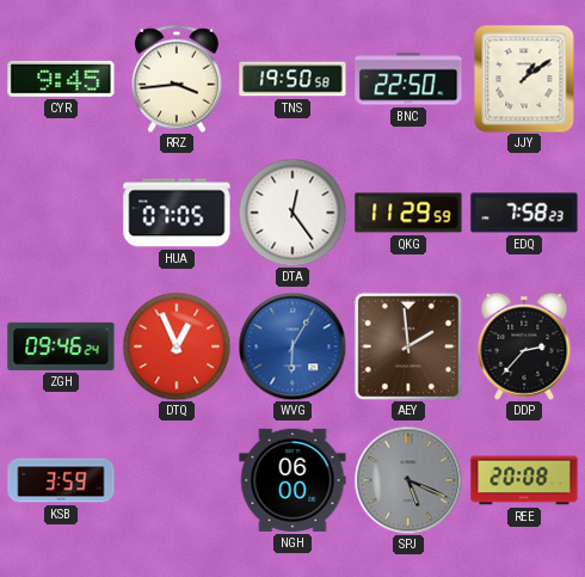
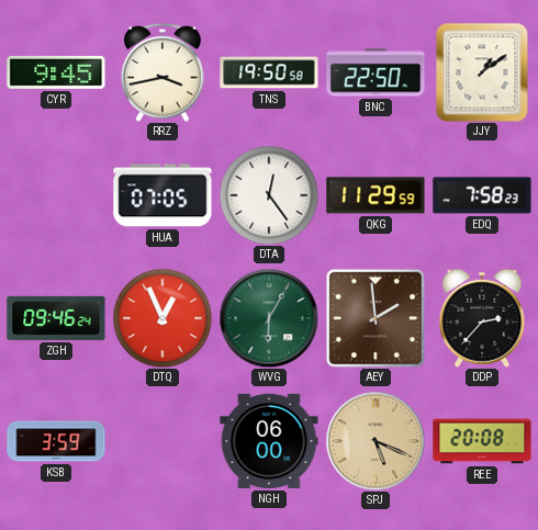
RRZ: 3:44 -> 3:43
WVG dial: blue -> green
SPJ dial: grey -> champagne
